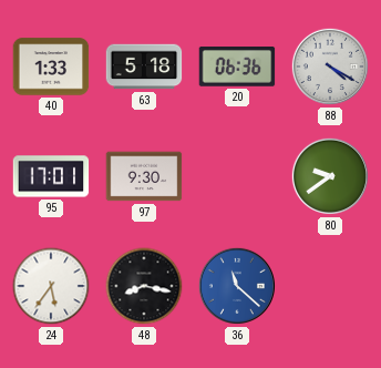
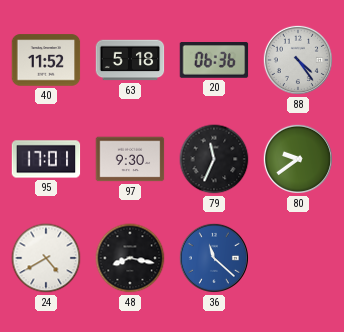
40: 1:33 -> 11:52
88: 4:20 -> 4:24
79: none -> 11:34
24: 5:36 -> 4:40
